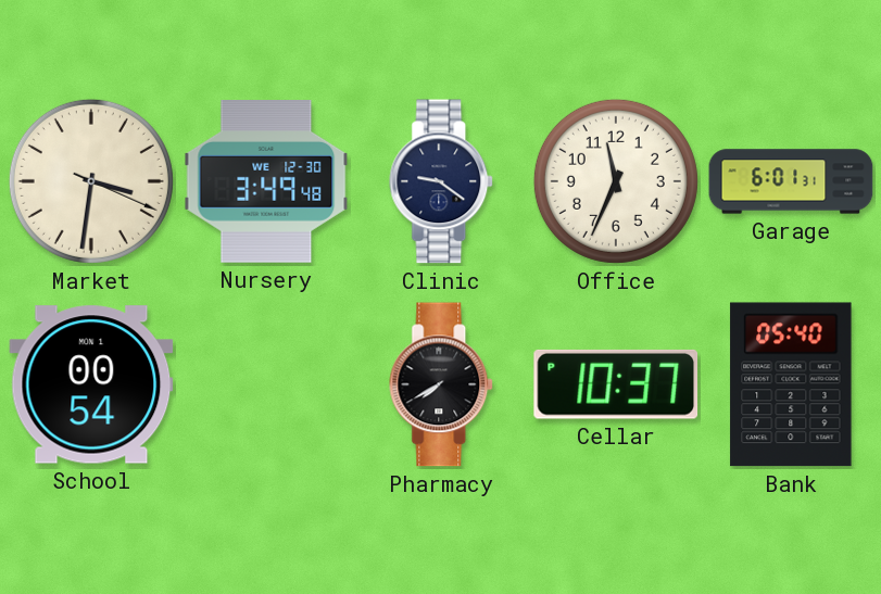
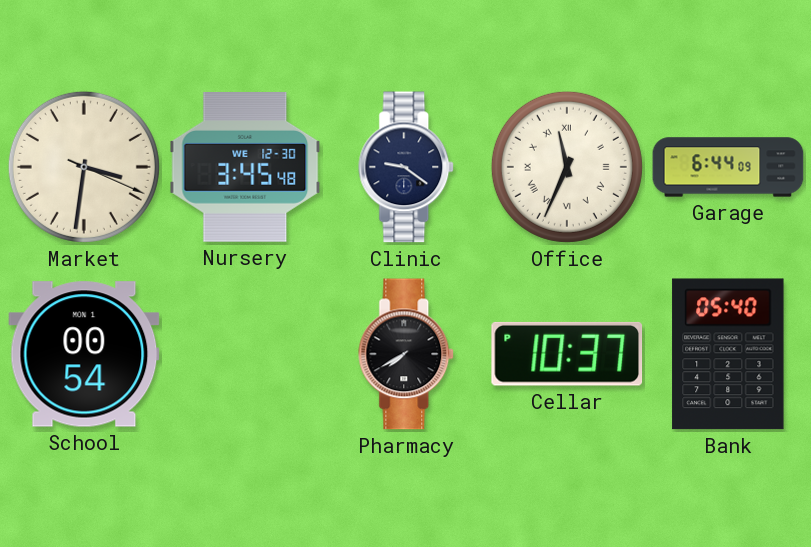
Nursery: 3:49 -> 3:45
Office numerals: Arabic -> Roman
Garage: 6:01 -> 6:44
